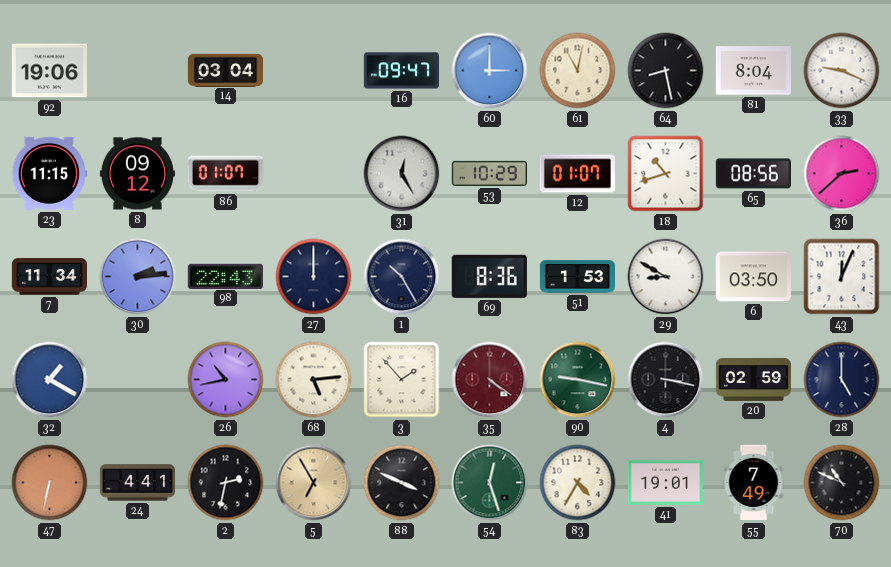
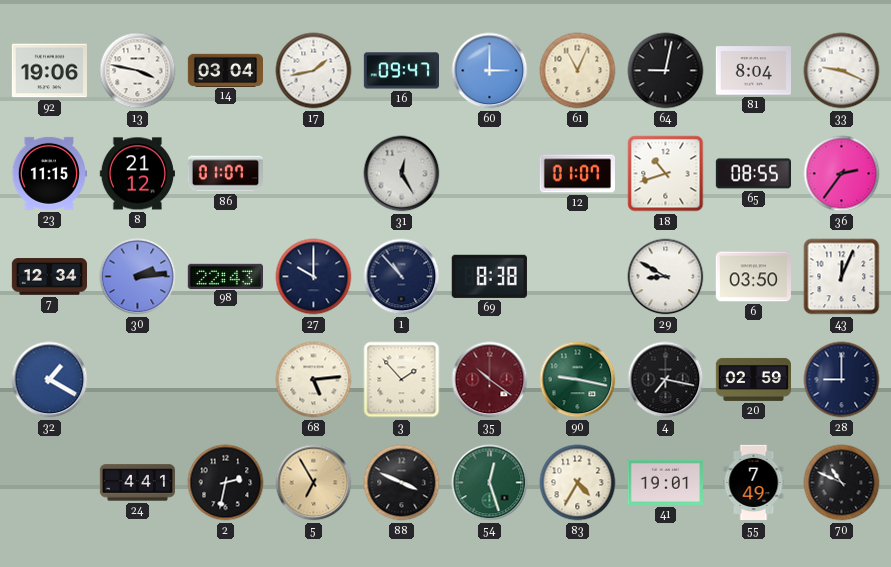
13: none -> 3:47
17: none -> 1:43
61: 11:02 -> 11:04
64: 8:28 -> 9:02
8: 09:12 -> 21:12
53: 10:29 -> none
65: 08:56 -> 08:55
36: 2:38 -> 2:36
7: 11:34 -> 12:34
27: 12:00 -> 10:00
1: 10:25 -> 10:53
69: 8:36 -> 8:38
51: 1:53 -> none
26: 10:43 -> none
35: 4:21 -> 10:21
4: 3:17 -> 7:17
28: 5:00 -> 9:00
47: 6:32 -> none
